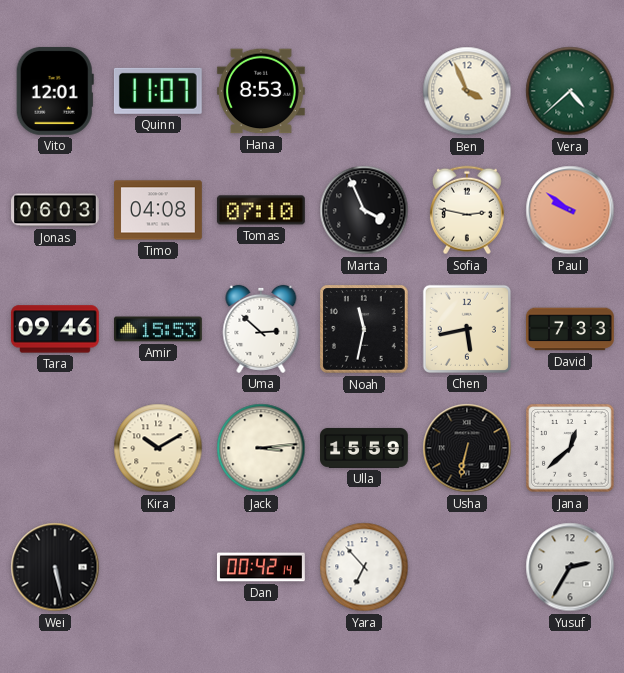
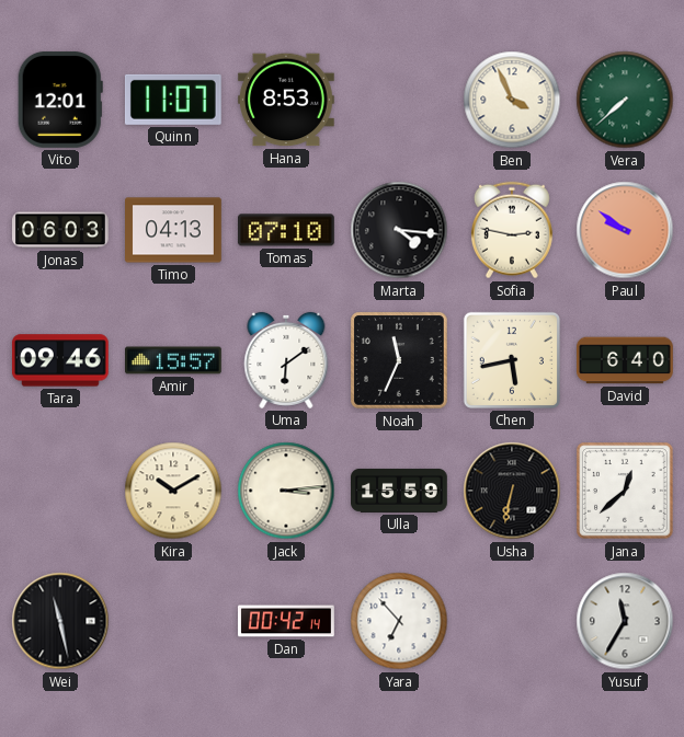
Vera: 4:38 -> 7:38
Timo: 04:08 -> 04:13
Marta: 3:56 -> 4:16
Amir: 15:53 -> 15:57
Uma: 2:52 -> 6:09
Noah: 11:32 -> 11:34
David: 7:33 -> 6:40
Wei: 5:28 -> 11:28
Yusuf: 2:35 -> 11:35
